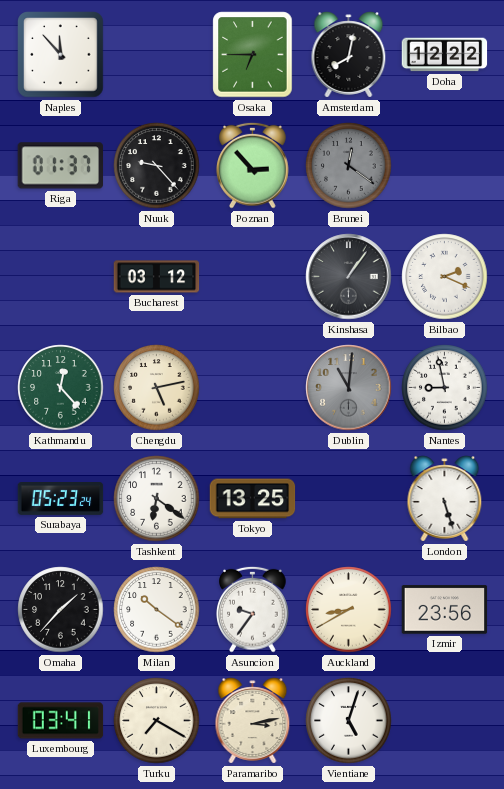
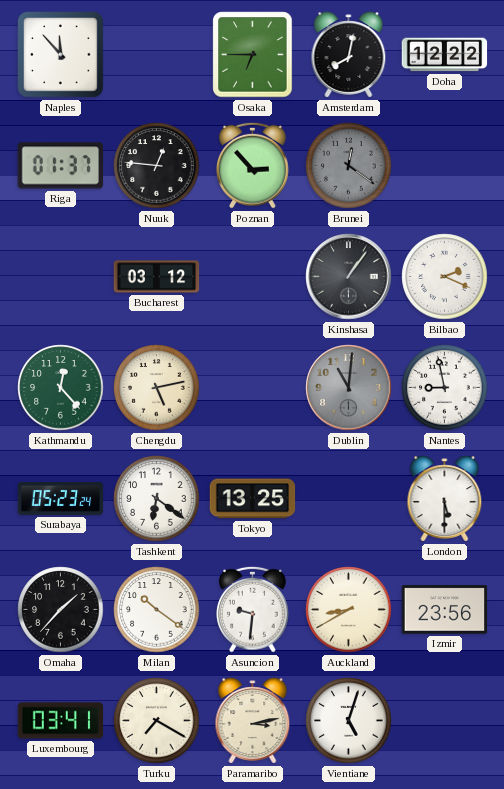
Nuuk: 9:23 -> 12:46
London: 5:27 -> 5:30
Asuncion: 9:36 -> 9:31
